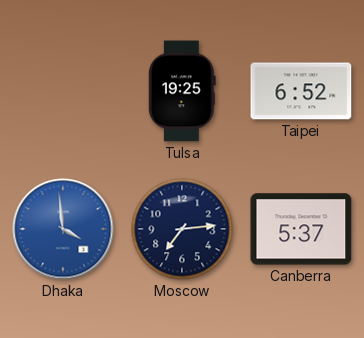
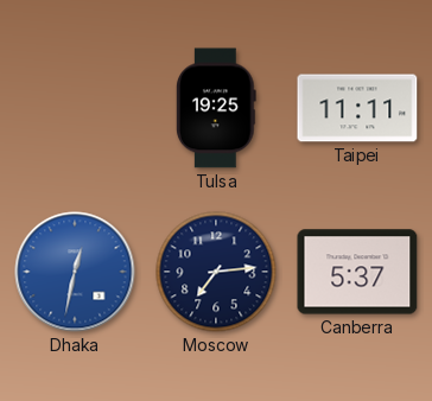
Taipei: 6:52 -> 11:11
Dhaka: 3:59 -> 12:32
